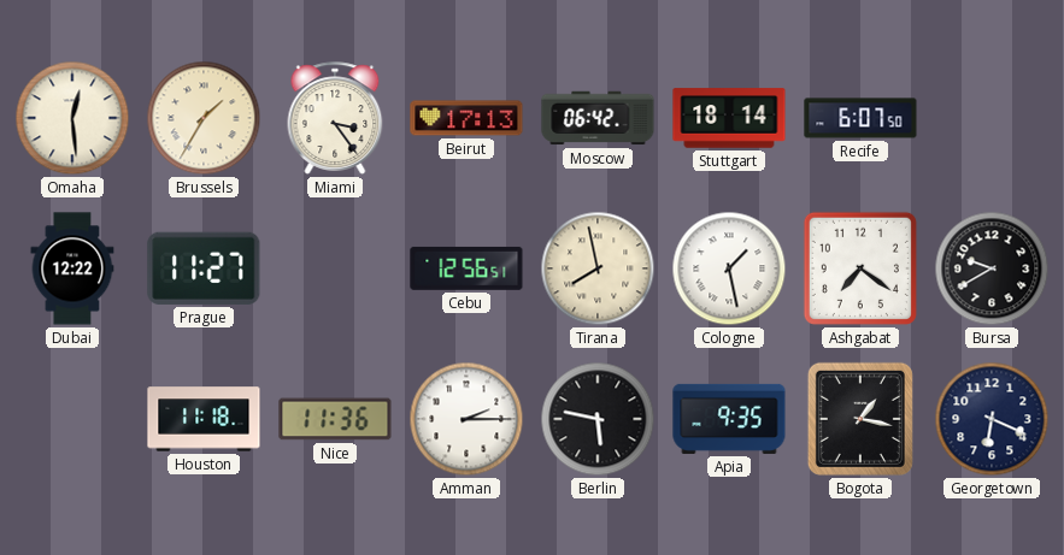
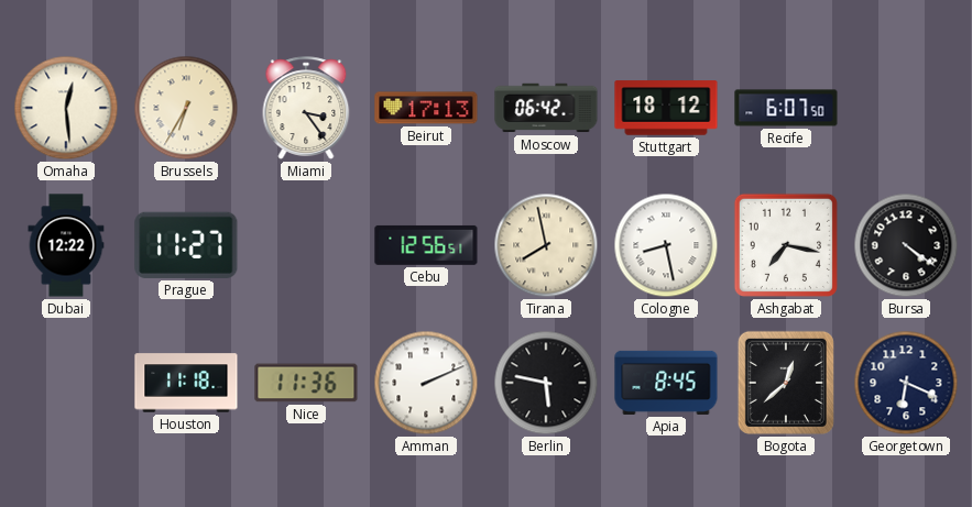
Brussels: 1:35 -> 6:35
Stuttgart: 18:14 -> 18:12
Cologne: 1:28 -> 8:28
Ashgabat: 7:21 -> 7:17
Bursa: 9:40 -> 4:21
Amman: 2:15 -> 2:11
Apia: 9:35 -> 8:45
Bogota: 1:17 -> 12:38
